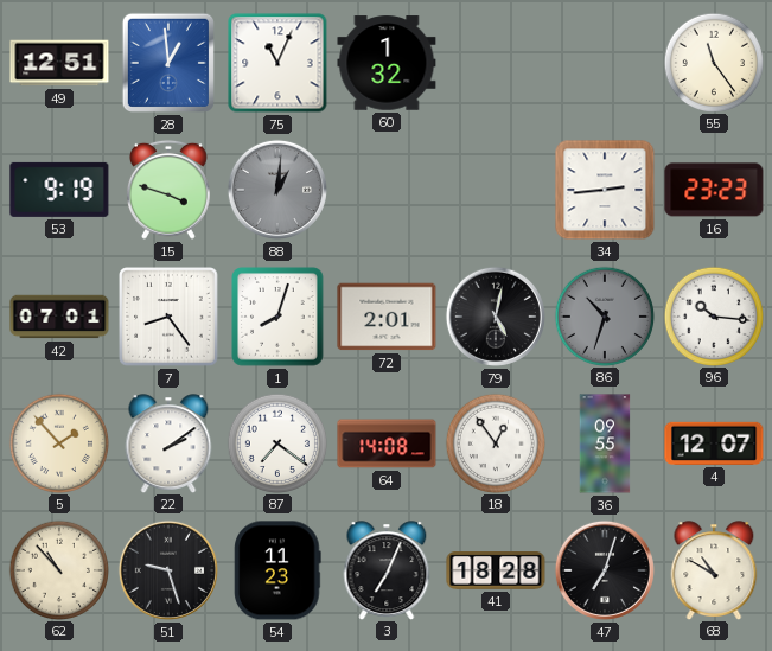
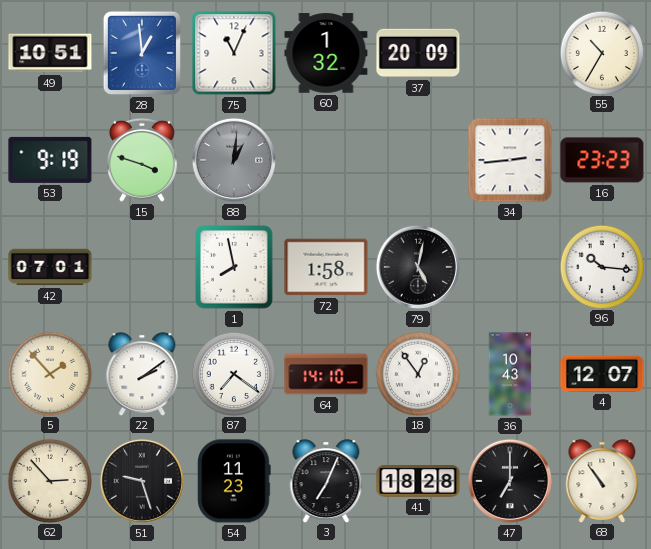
49: 12:51 -> 10:51
37: none -> 20:09
55: 11:24 -> 10:35
7: 8:24 -> none
1: 8:03 -> 7:58
72: 2:01 -> 1:58
86: 10:33 -> none
64: 14:08 -> 14:10
36: 09:55 -> 10:43
62: 10:53 -> 2:53
47: 7:03 -> 7:00
68: 10:50 -> 10:54
